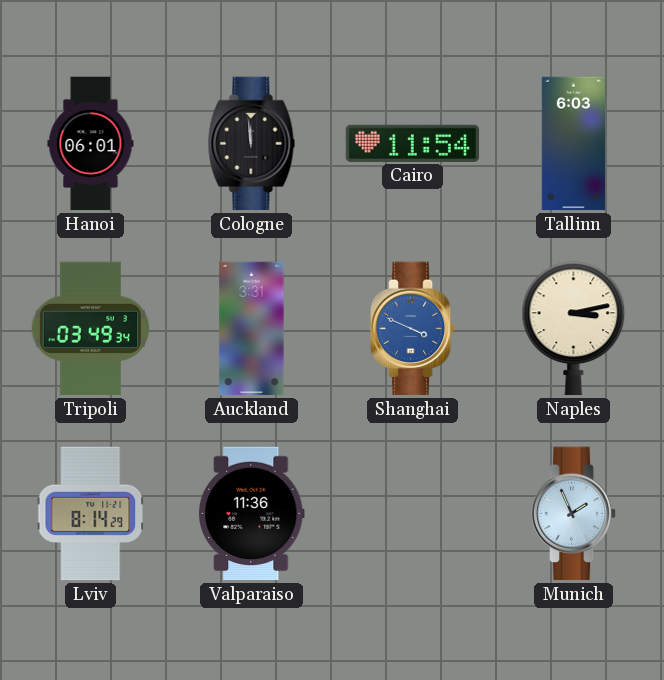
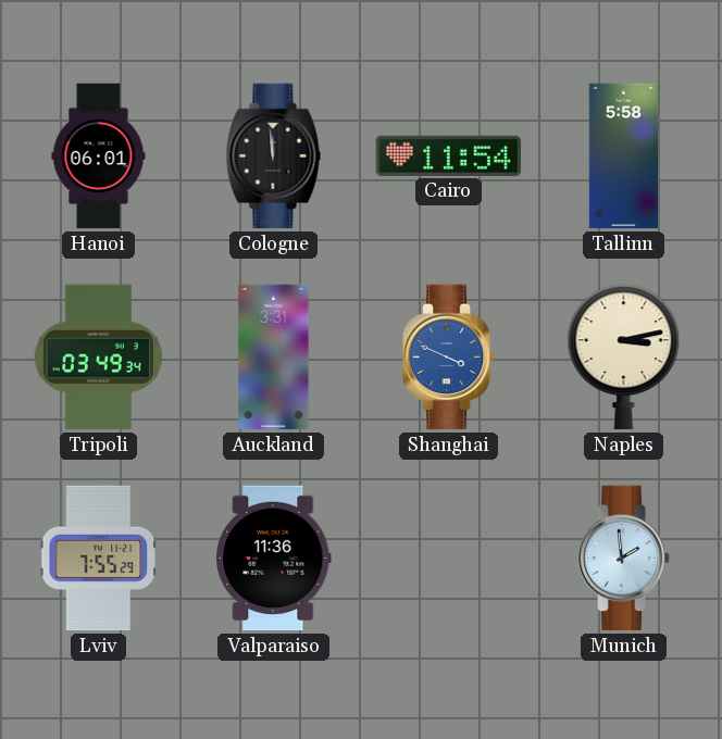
Tallinn: 6:03 -> 5:58
Lviv: 8:14 -> 7:55
Munich: 1:56 -> 1:59
